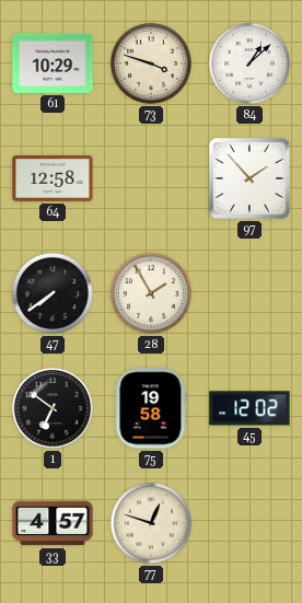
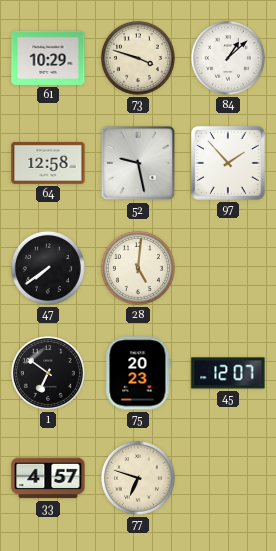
52: none -> 9:28
28: 1:55 -> 5:01
75: 19:58 -> 20:23
45: 12:02 -> 12:07
77: 12:48 -> 6:48
